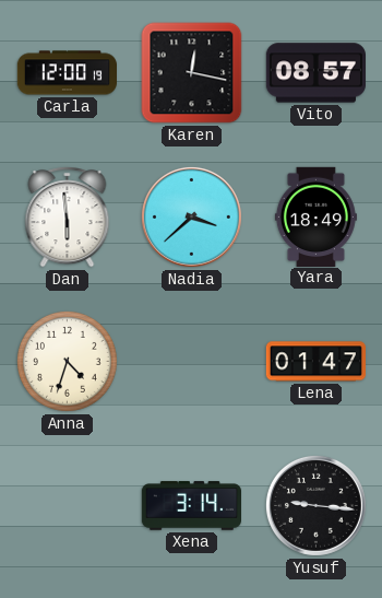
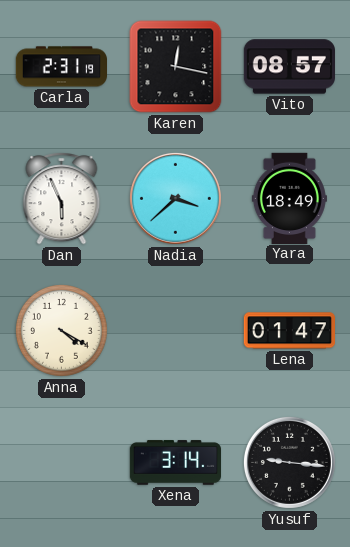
Carla: 12:00 -> 2:31
Dan: 5:59 -> 5:56
Anna: 4:33 -> 4:20
